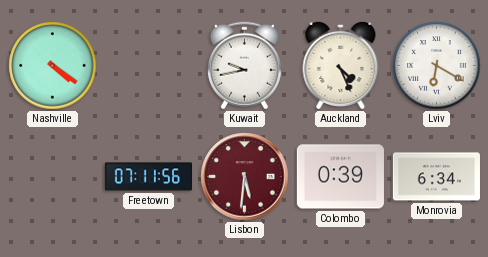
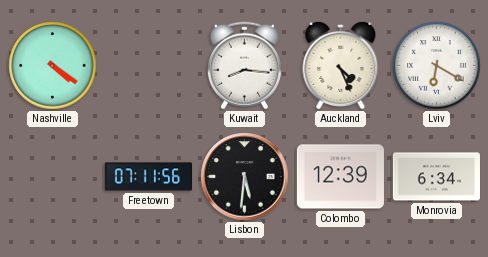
Kuwait: 9:43 -> 8:16
Lisbon dial: burgundy -> black
Colombo: 0:39 -> 12:39
